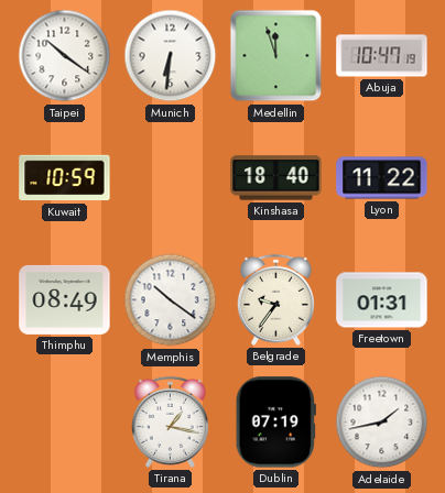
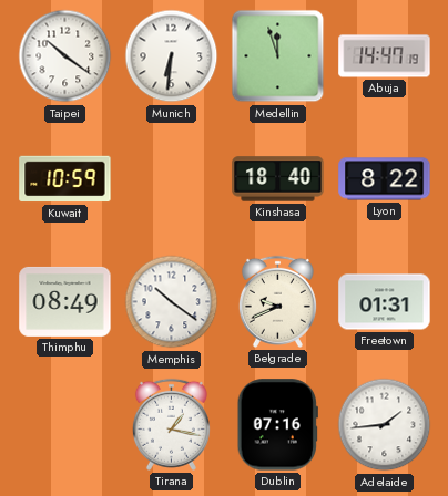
Abuja: 10:47 -> 14:47
Lyon: 11:22 -> 8:22
Belgrade: 9:36 -> 9:41
Dublin: 07:19 -> 07:16
Adelaide: 1:43 -> 1:44
